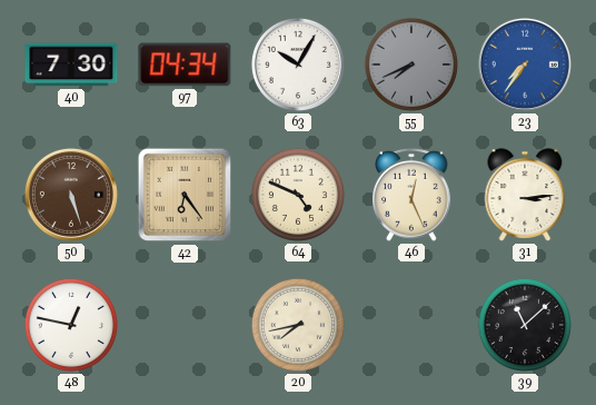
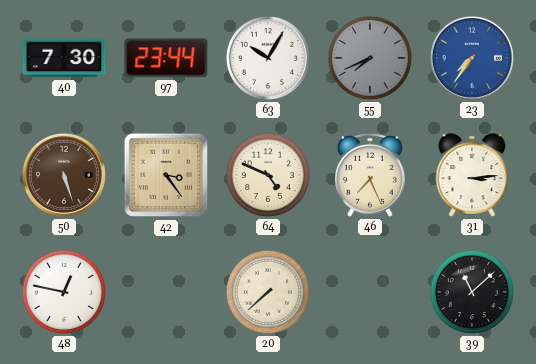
97: 04:34 -> 23:44
42: 6:24 -> 3:24
46: 12:26 -> 7:26
20: 7:43 -> 7:38
